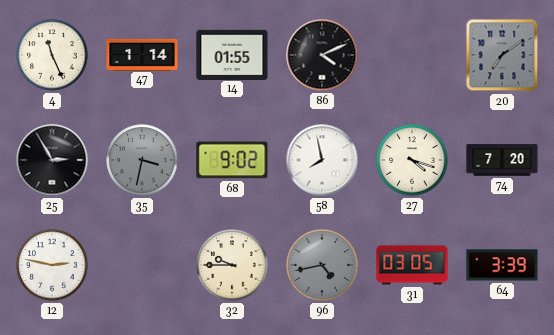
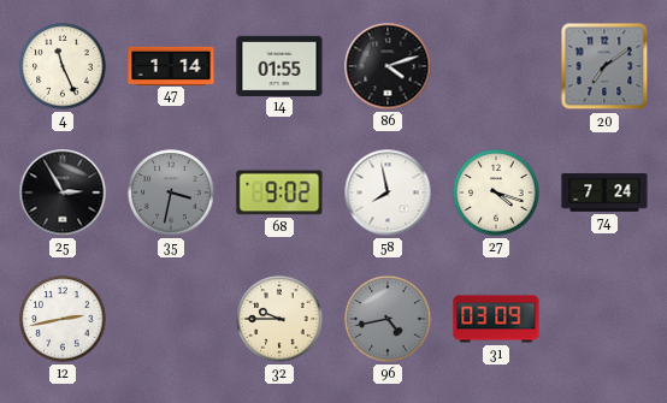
86: 4:11 -> 4:12
74: 7:20 -> 7:24
12: 2:47 -> 2:43
31: 03:05 -> 03:09
64: 3:39 -> none
